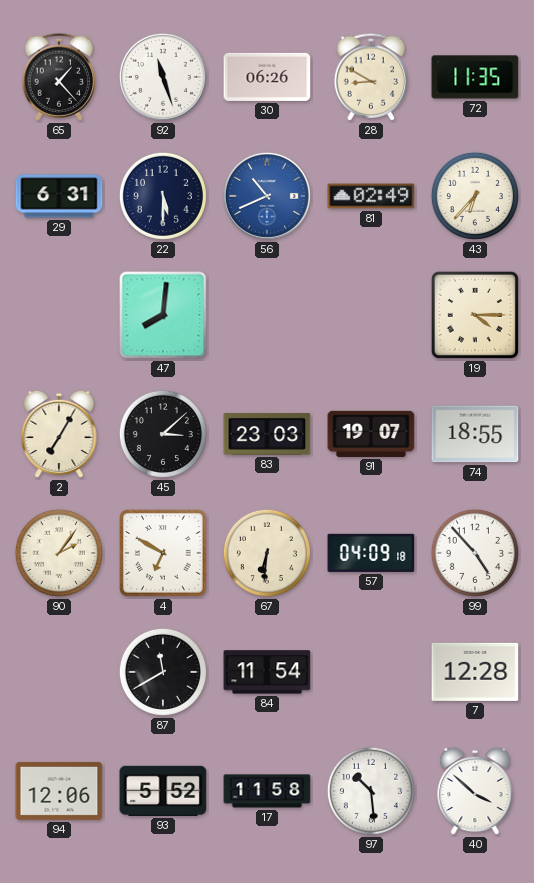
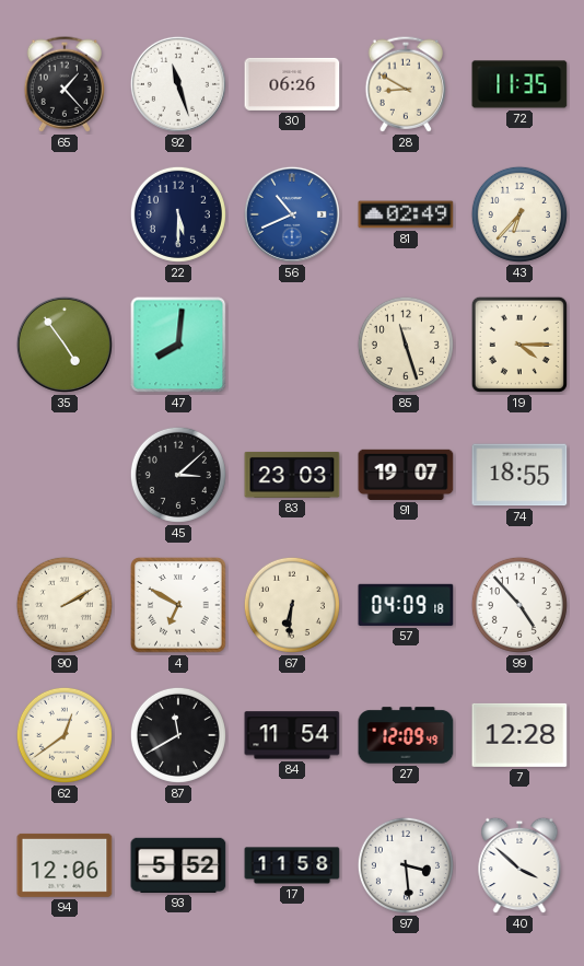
29: 6:31 -> none
35: none -> 4:54
85: none -> 11:27
2: 7:05 -> none
90: 2:06 -> 2:10
62: none -> 12:39
27: none -> 12:09
97: 10:29 -> 3:29
